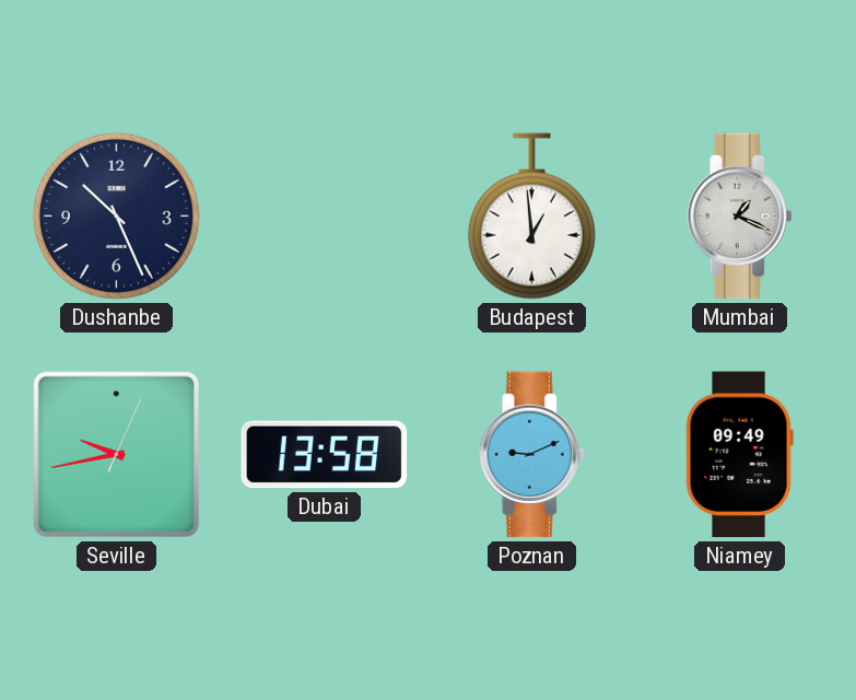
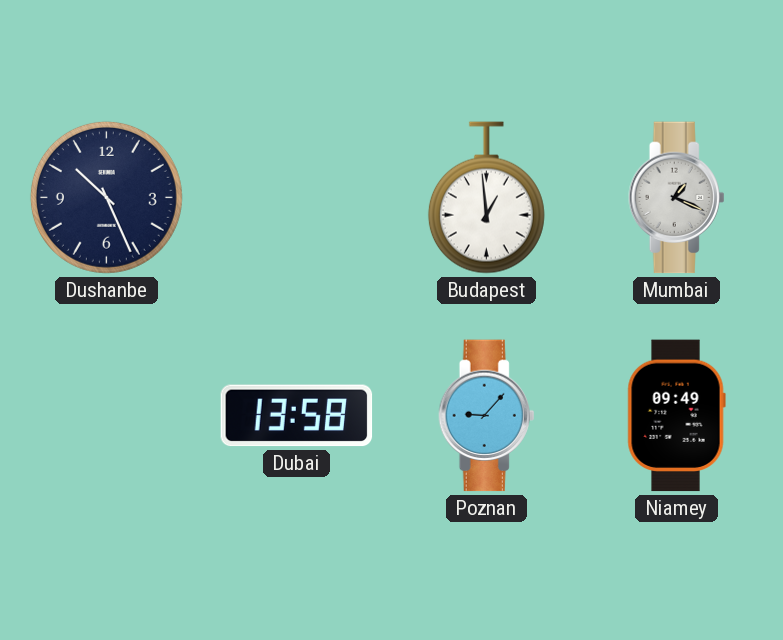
Seville: 9:43 -> none
Poznan: 9:11 -> 9:07
